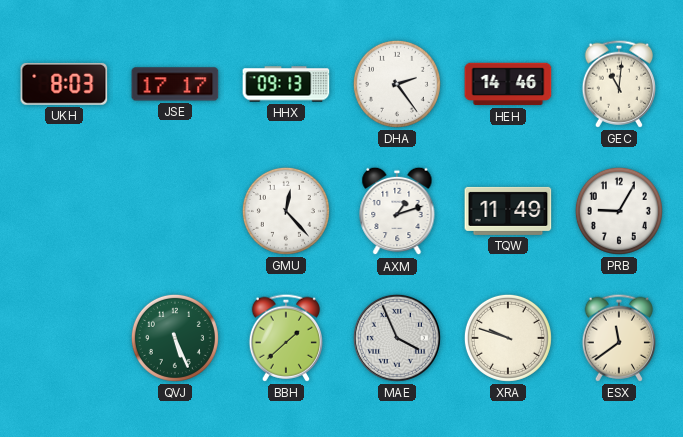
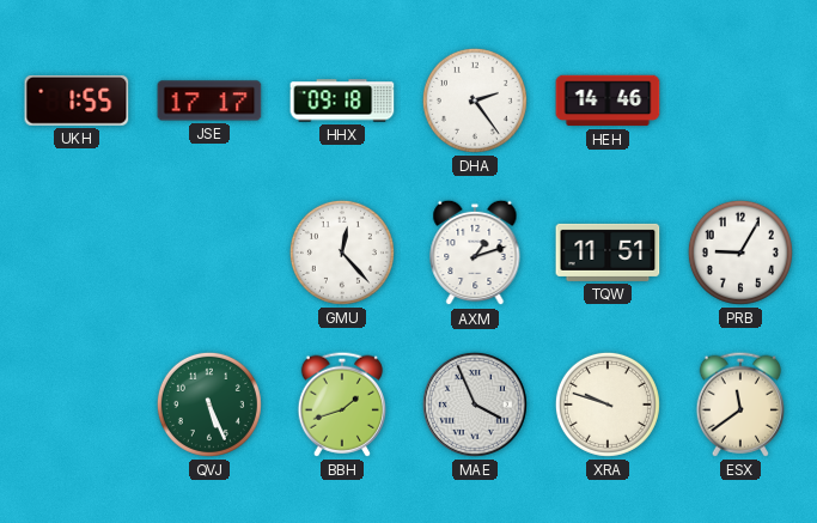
UKH: 8:03 -> 1:55
HHX: 09:13 -> 09:18
GEC: 11:01 -> none
TQW: 11:49 -> 11:51
BBH: 1:38 -> 1:42
